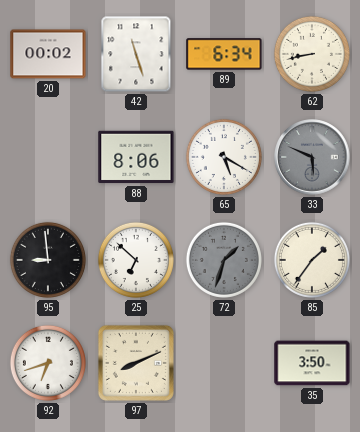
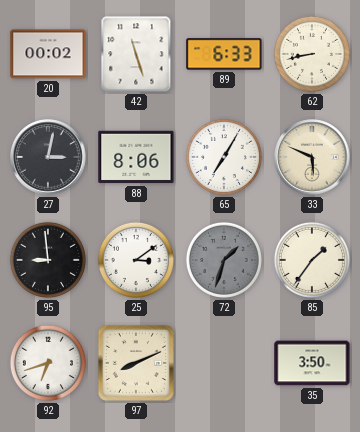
89: 6:34 -> 6:33
27: none -> 3:02
65: 5:20 -> 7:05
33 dial: grey -> cream
25: 6:52 -> 3:09
